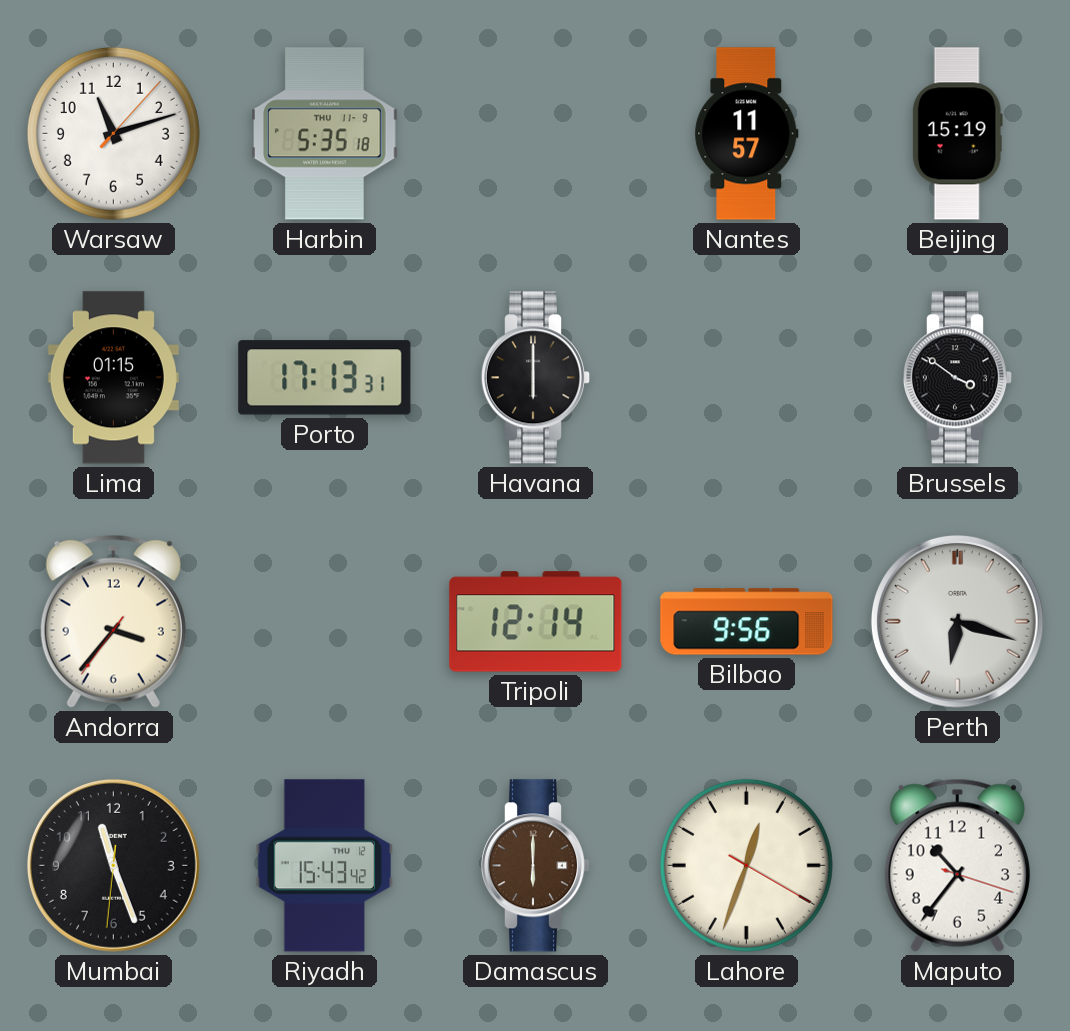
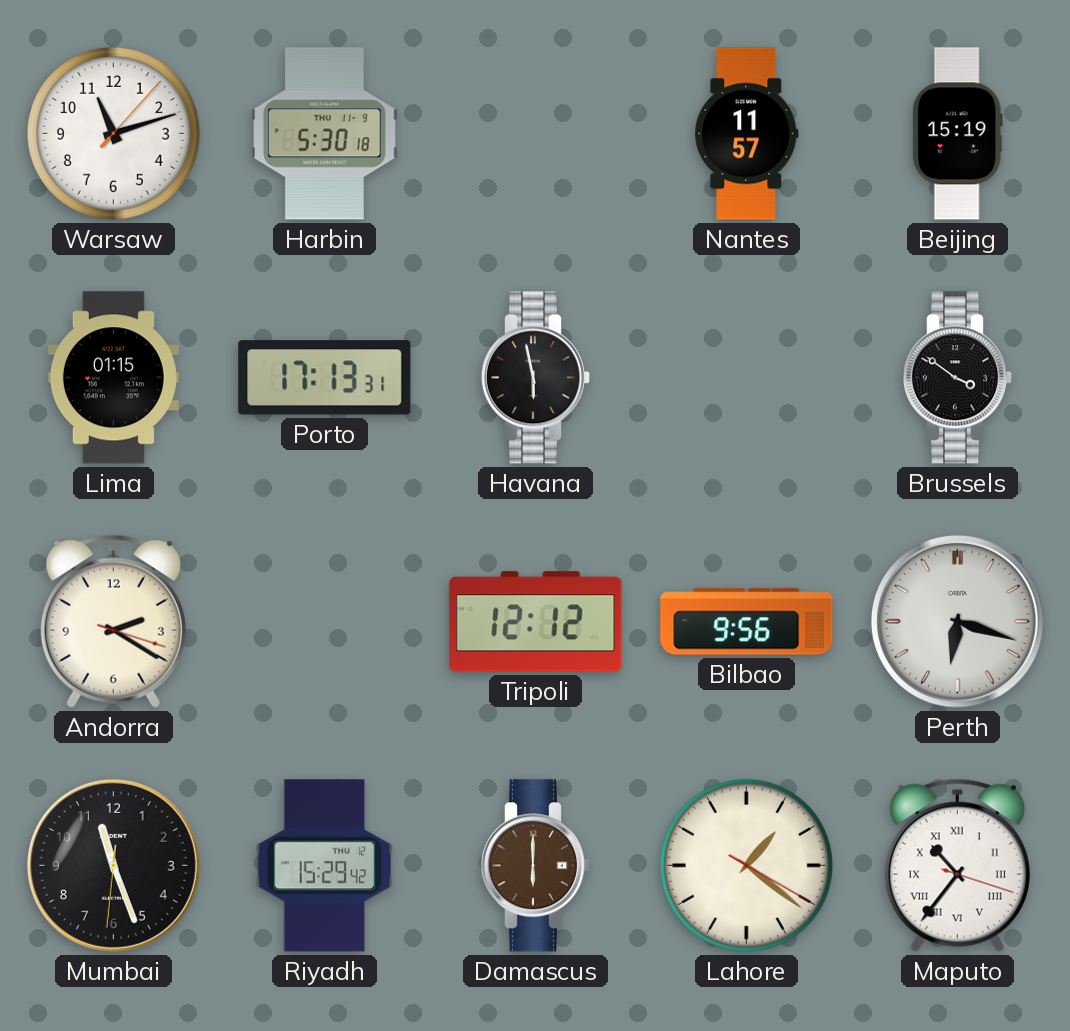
Harbin: 5:35 -> 5:30
Havana: 6:00 -> 5:58
Andorra: 3:36 -> 2:20
Tripoli: 12:14 -> 12:12
Riyadh: 15:43 -> 15:29
Lahore: 12:33 -> 1:21
Maputo numerals: Arabic -> Roman
